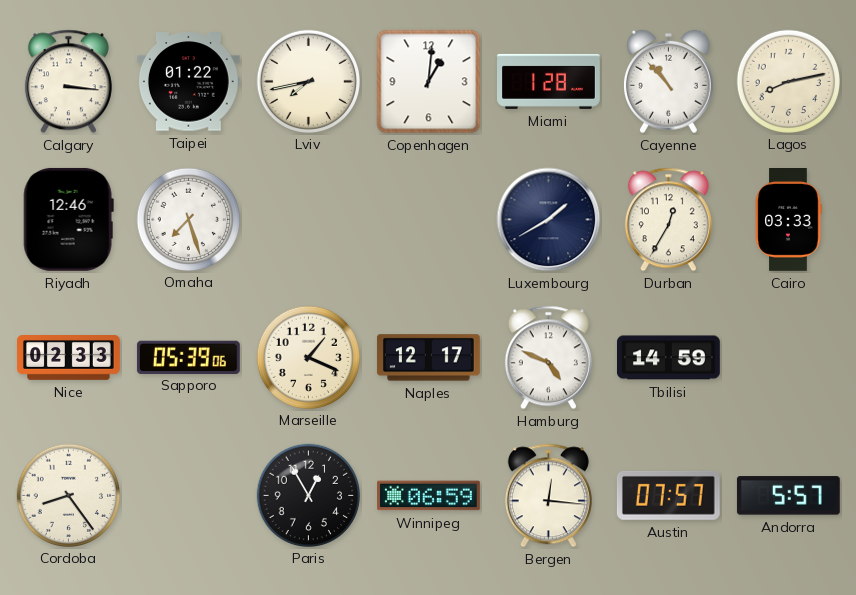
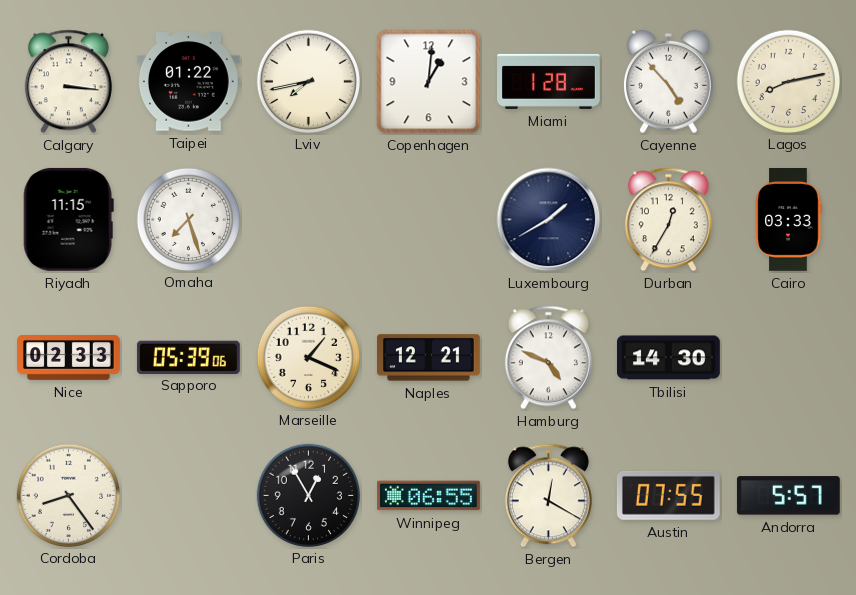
Cayenne: 10:53 -> 4:53
Riyadh: 12:46 -> 11:15
Naples: 12:17 -> 12:21
Tbilisi: 14:59 -> 14:30
Winnipeg: 06:59 -> 06:55
Bergen: 12:16 -> 12:20
Austin: 07:57 -> 07:55
